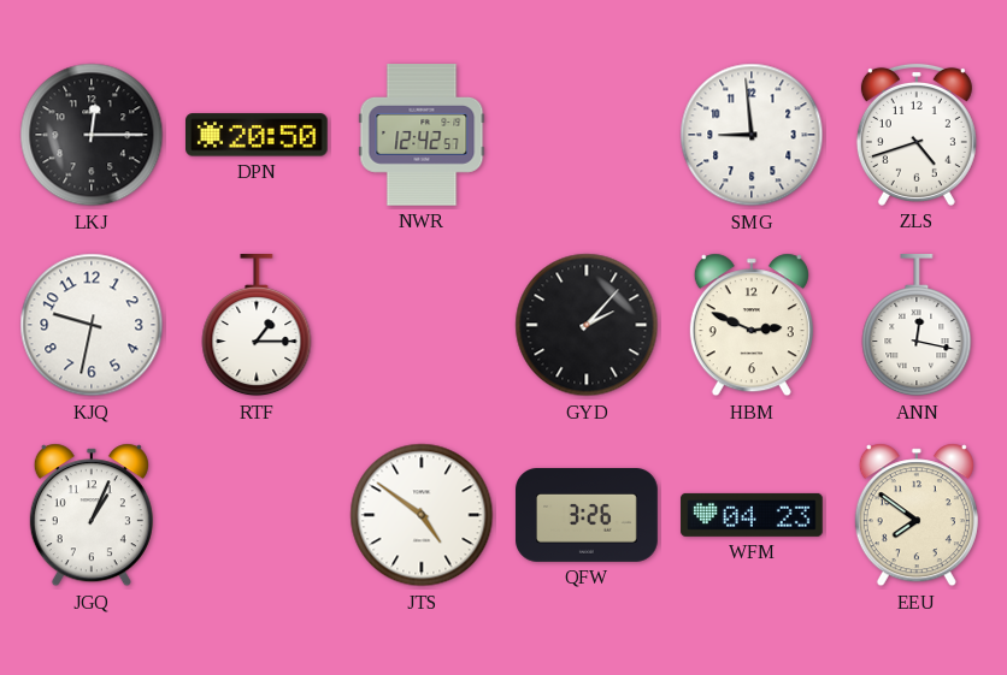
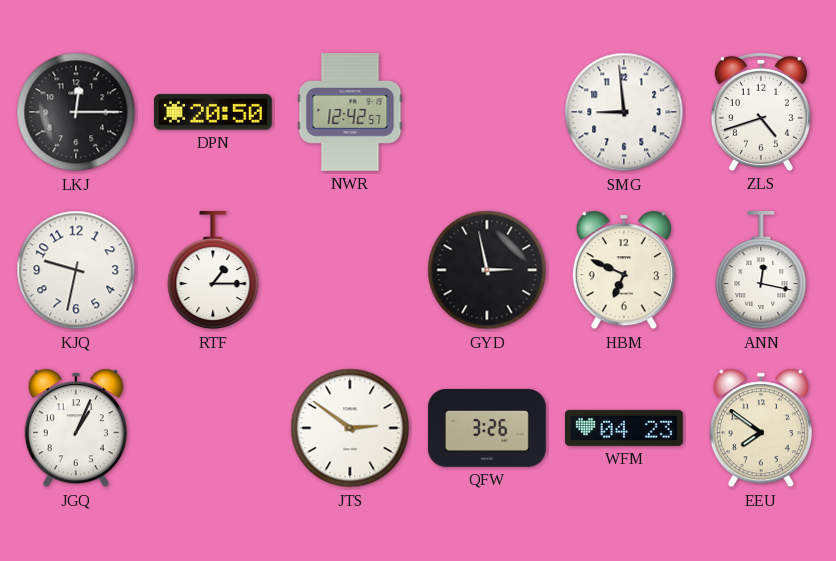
GYD: 2:07 -> 2:58
HBM: 2:49 -> 6:49
JTS: 4:51 -> 2:51
